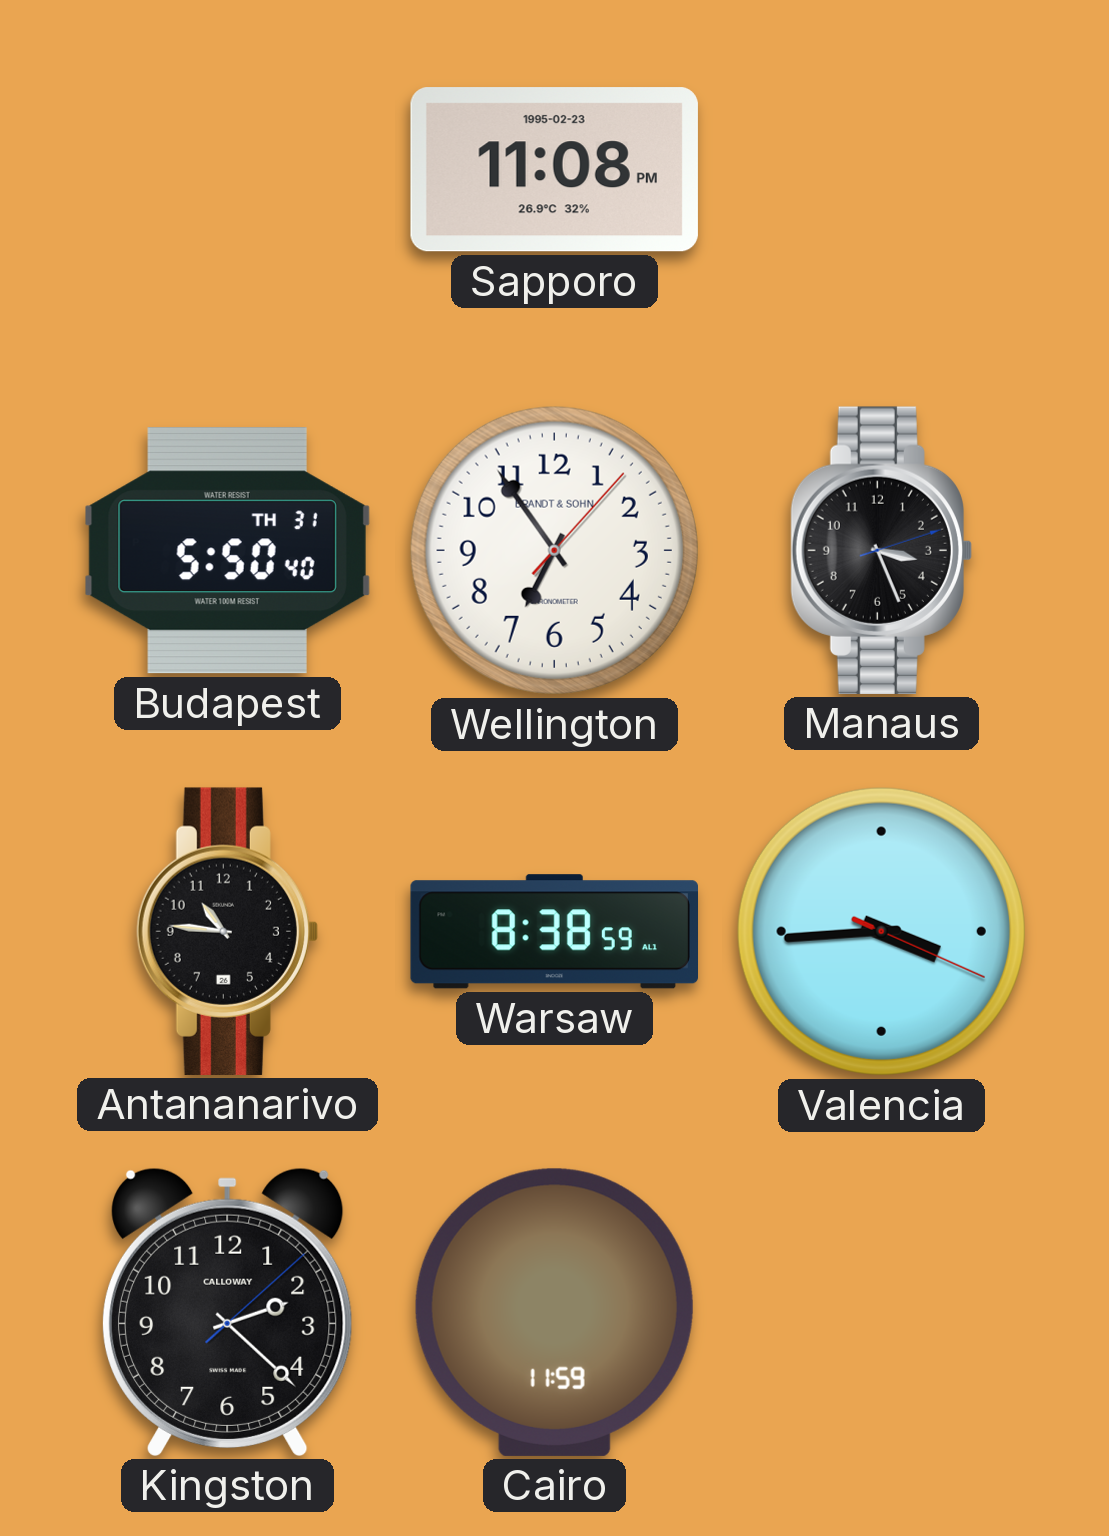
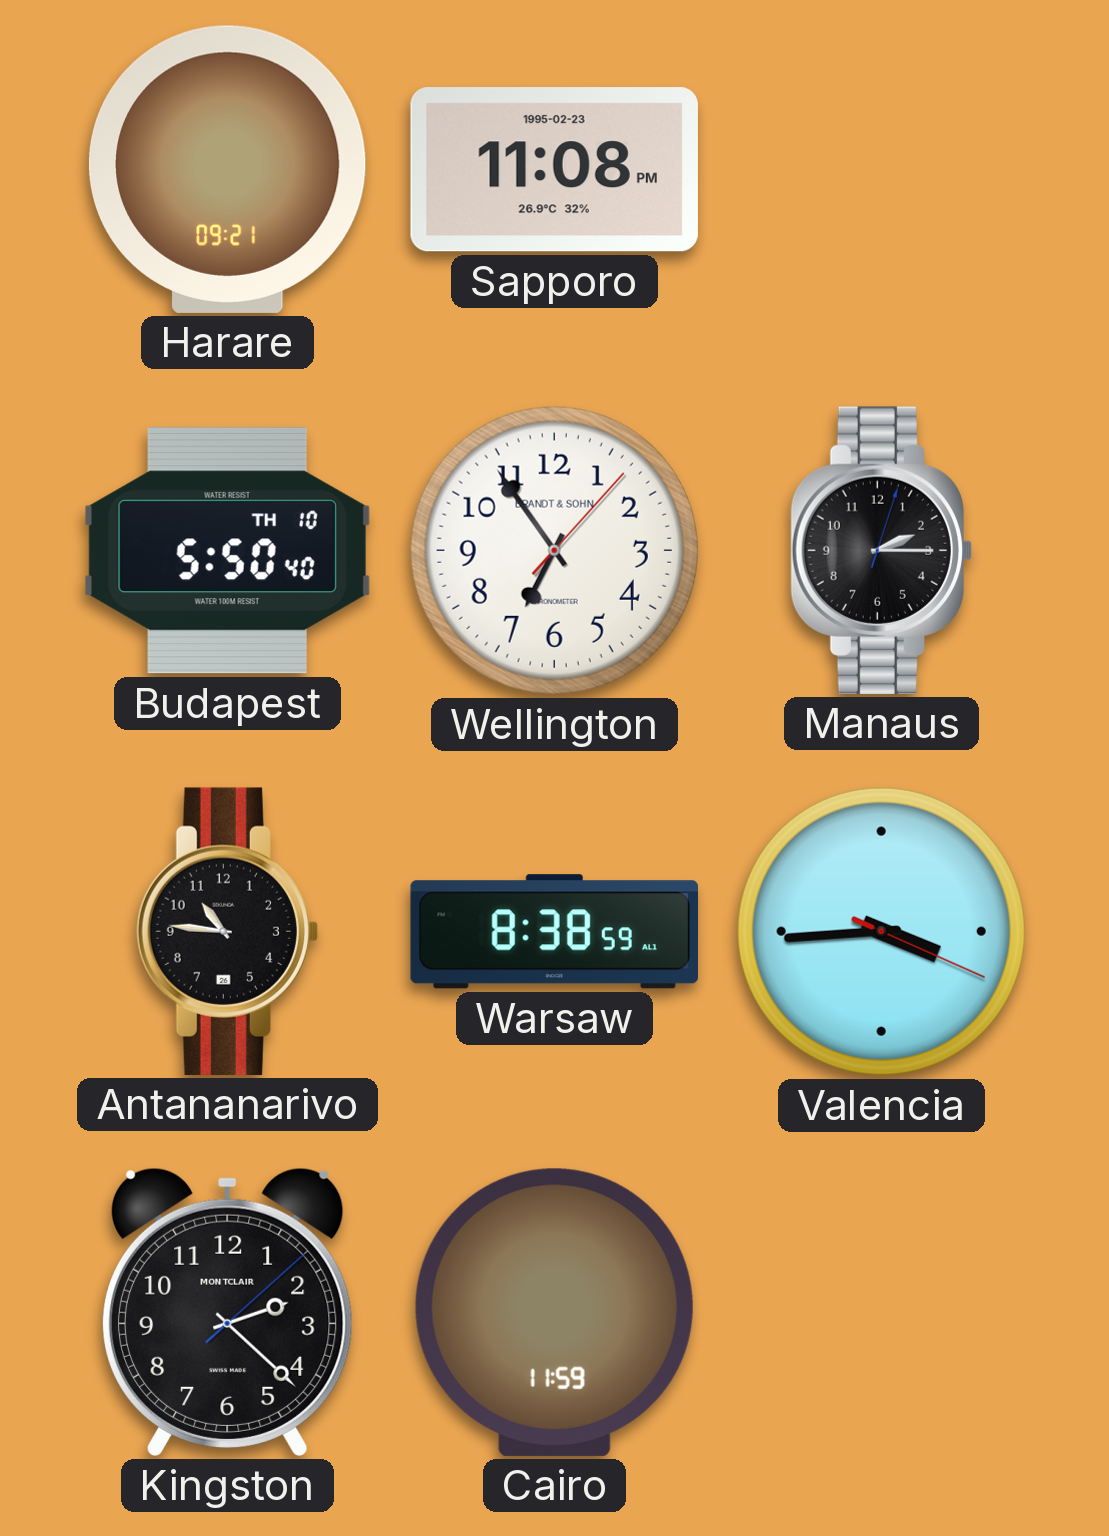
Harare: none -> 09:21
Budapest date: TH 31 -> TH 10
Manaus: 3:26 -> 2:15
Kingston brand: CALLOWAY -> MONTCLAIR
